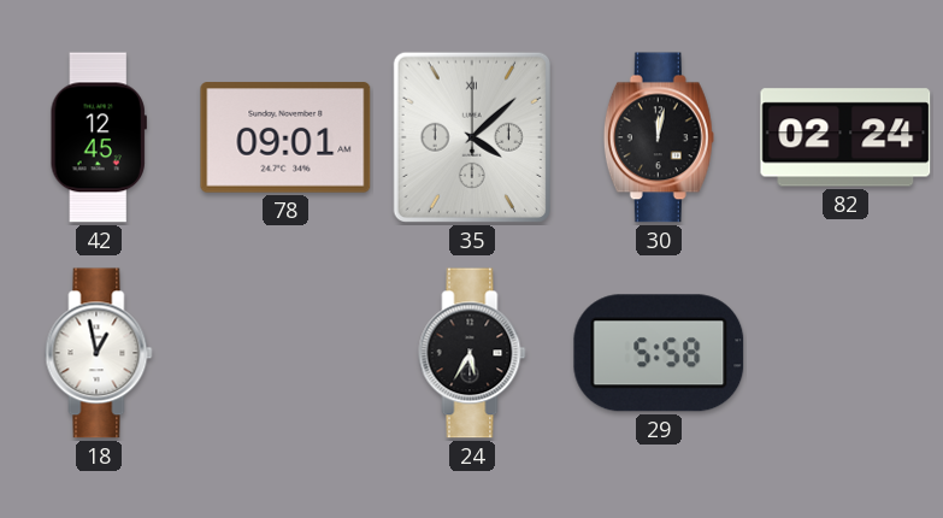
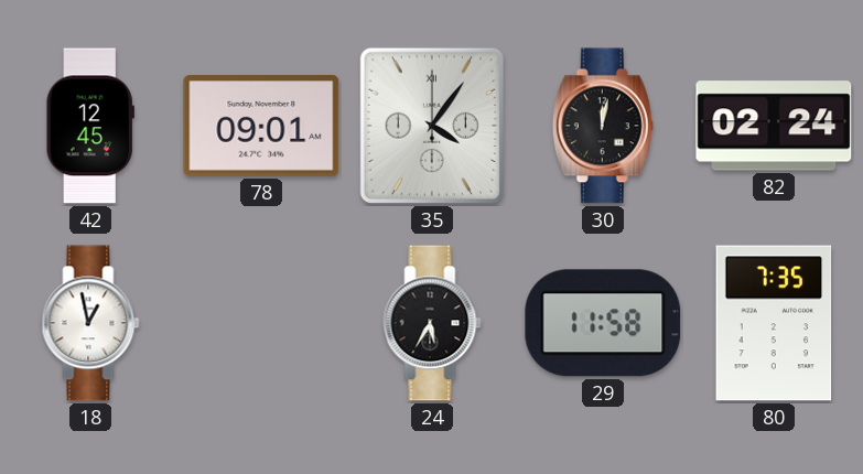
35: 4:08 -> 4:06
29: 5:58 -> 11:58
80: none -> 7:35
